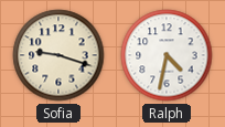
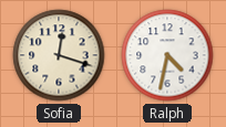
Sofia: 9:18 -> 12:18
